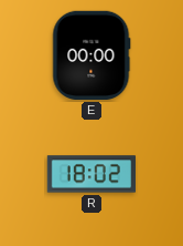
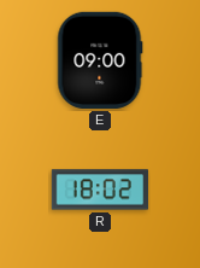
E: 00:00 -> 09:00
